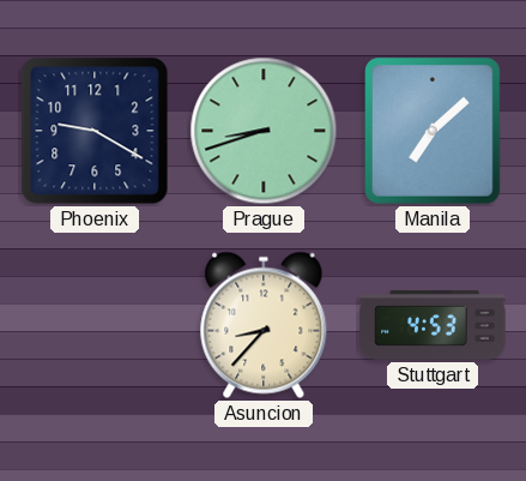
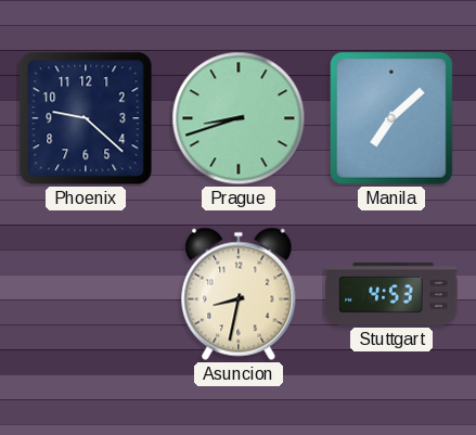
Phoenix: 9:20 -> 9:22
Asuncion: 8:37 -> 8:32
